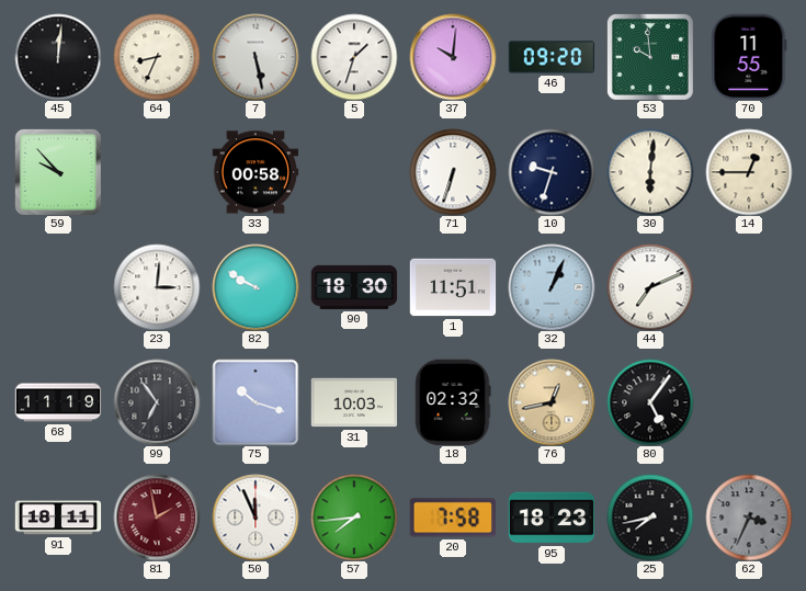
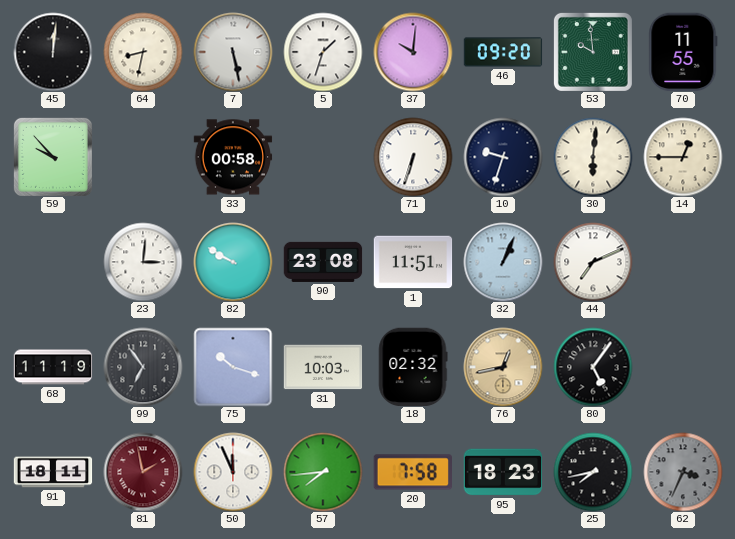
64: 8:34 -> 8:32
90: 18:30 -> 23:08
